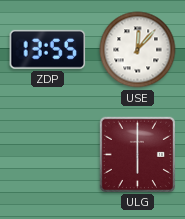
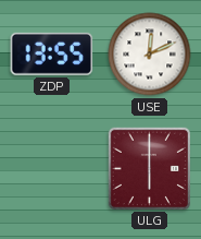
USE: 12:07 -> 12:11
